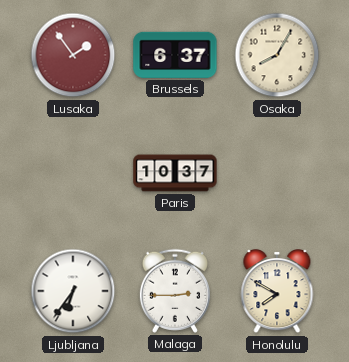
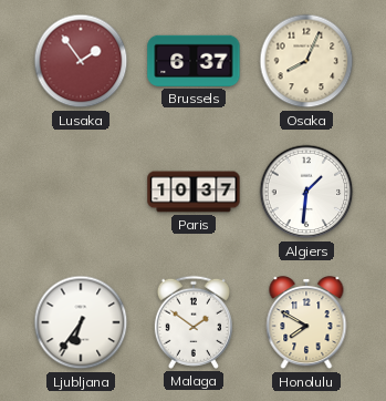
Osaka: 8:05 -> 8:04
Algiers: none -> 1:31
Malaga: 2:45 -> 1:51
